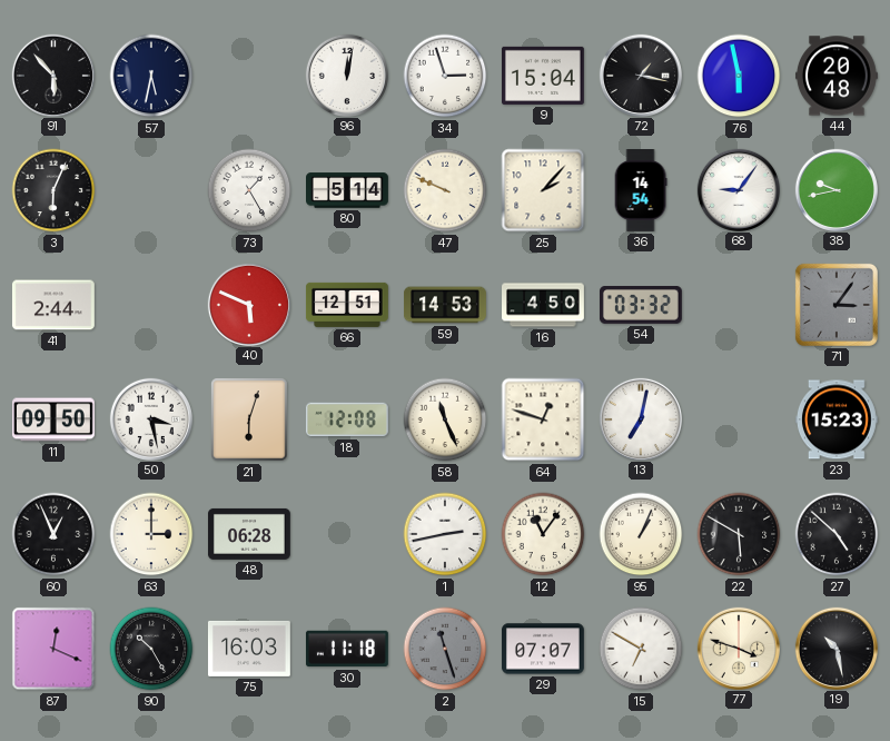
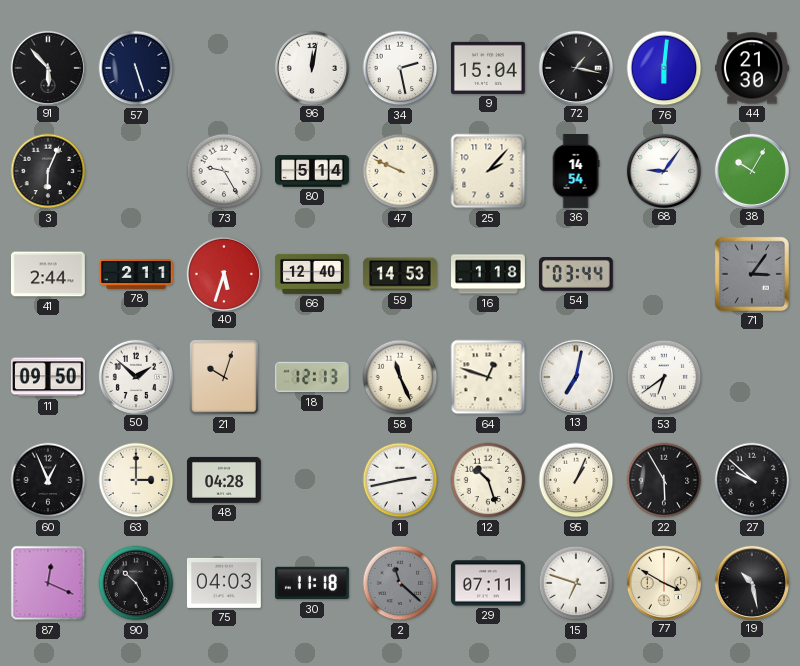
57: 5:32 -> 5:27
34: 2:57 -> 2:28
76: 5:58 -> 6:01
44: 20:48 -> 21:30
73: 1:25 -> 9:25
38: 9:43 -> 10:05
78: none -> 2:11
40: 5:49 -> 5:33
66: 12:51 -> 12:40
16: 4:50 -> 1:18
54: 03:32 -> 03:44
50: 3:28 -> 1:52
21: 6:03 -> 10:03
18: 12:08 -> 12:13
53: none -> 6:39
23: 15:23 -> none
48: 06:28 -> 04:28
12: 11:06 -> 10:27
22: 5:50 -> 5:55
27: 4:52 -> 9:52
75: 16:03 -> 04:03
2: 11:27 -> 11:22
29: 07:07 -> 07:11
15: 6:50 -> 6:48
77: 3:48 -> 3:50
